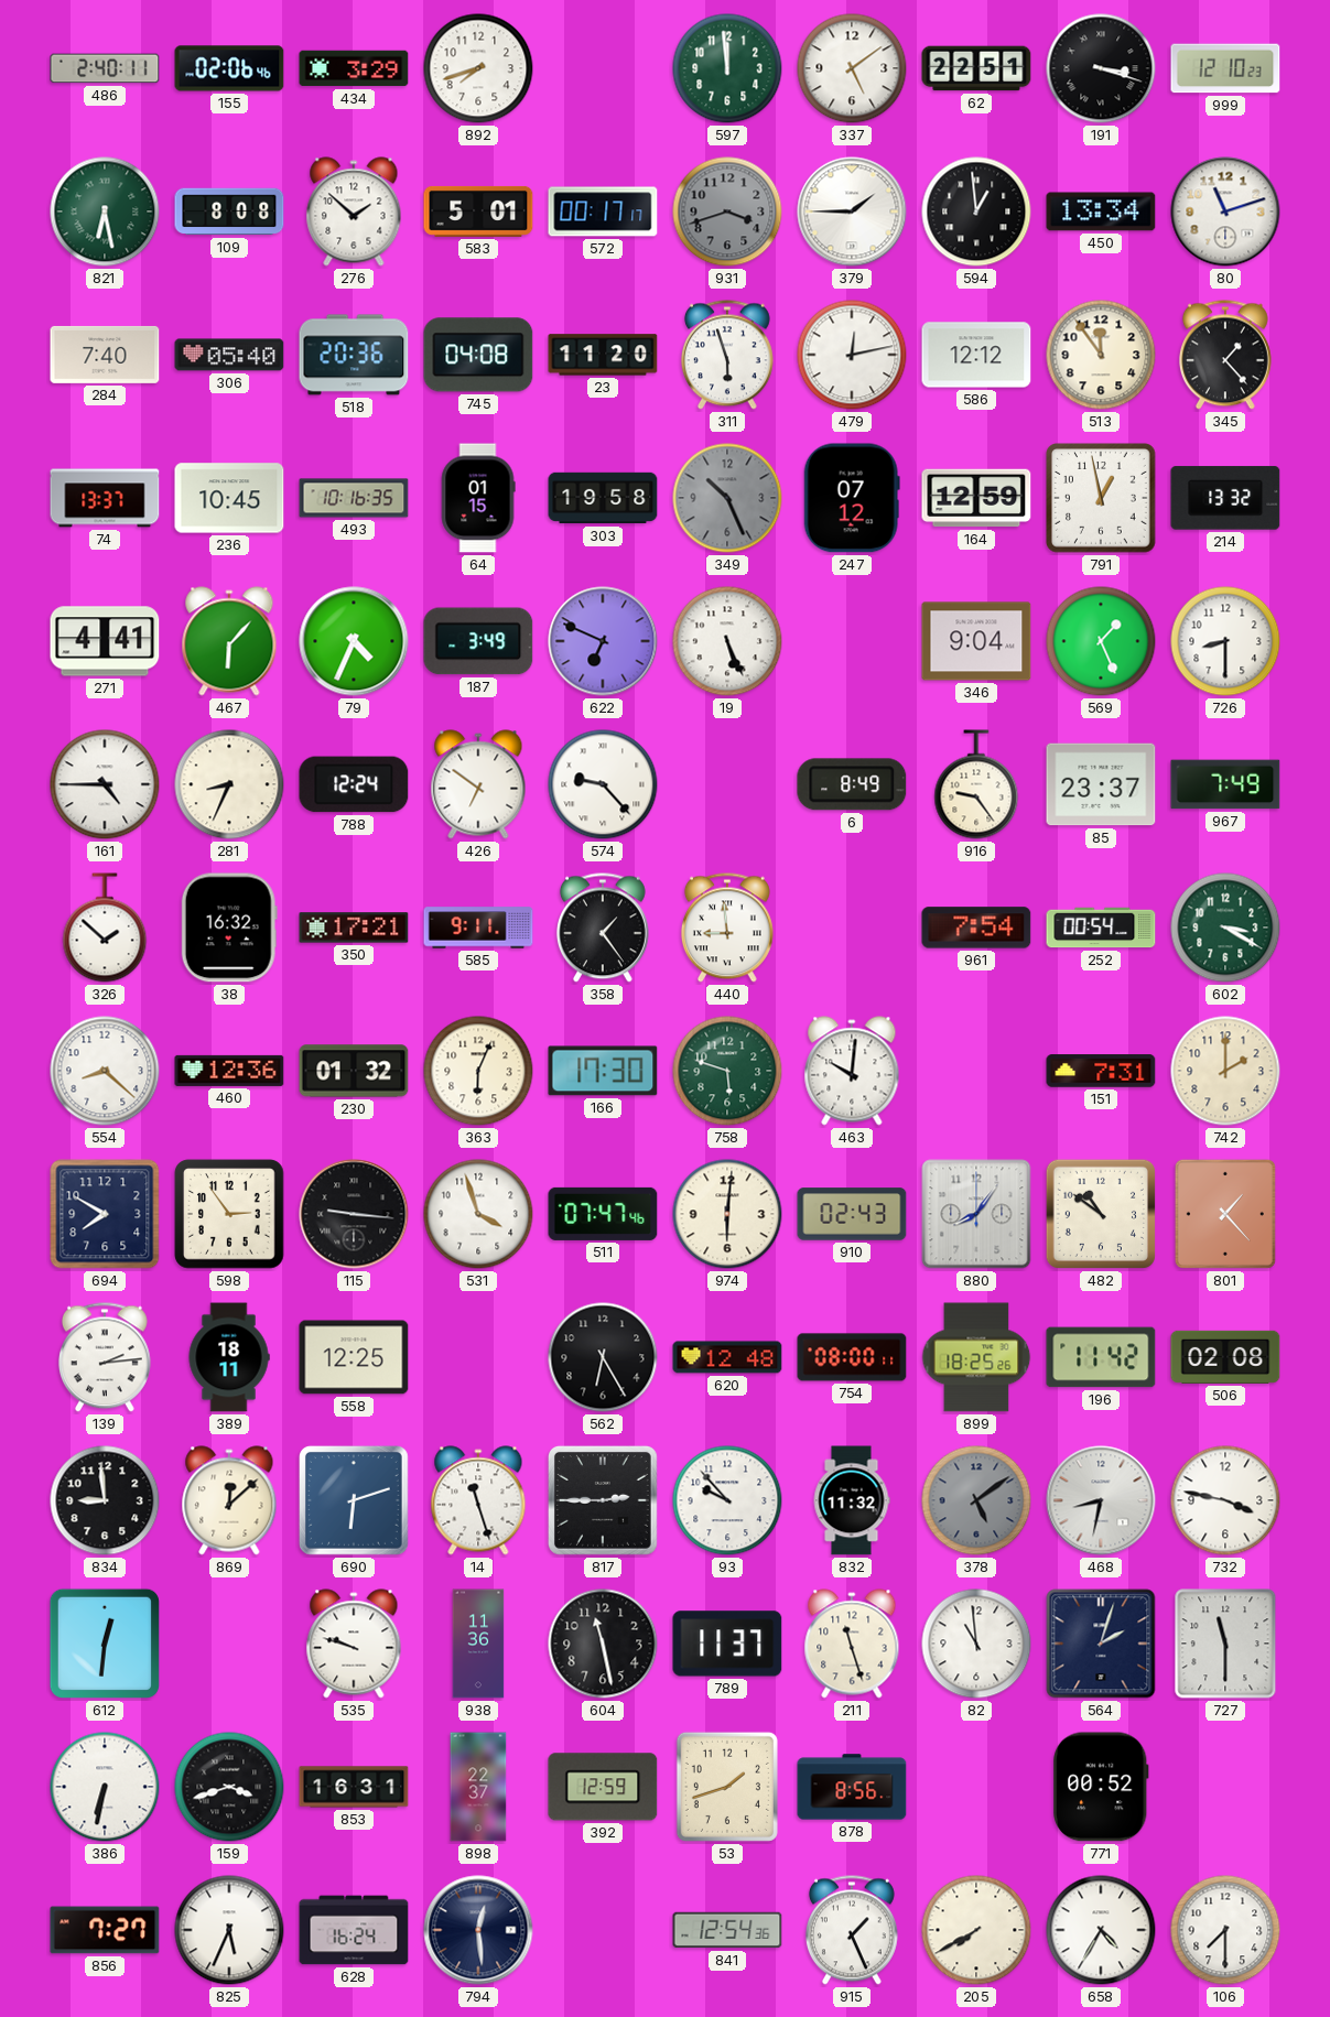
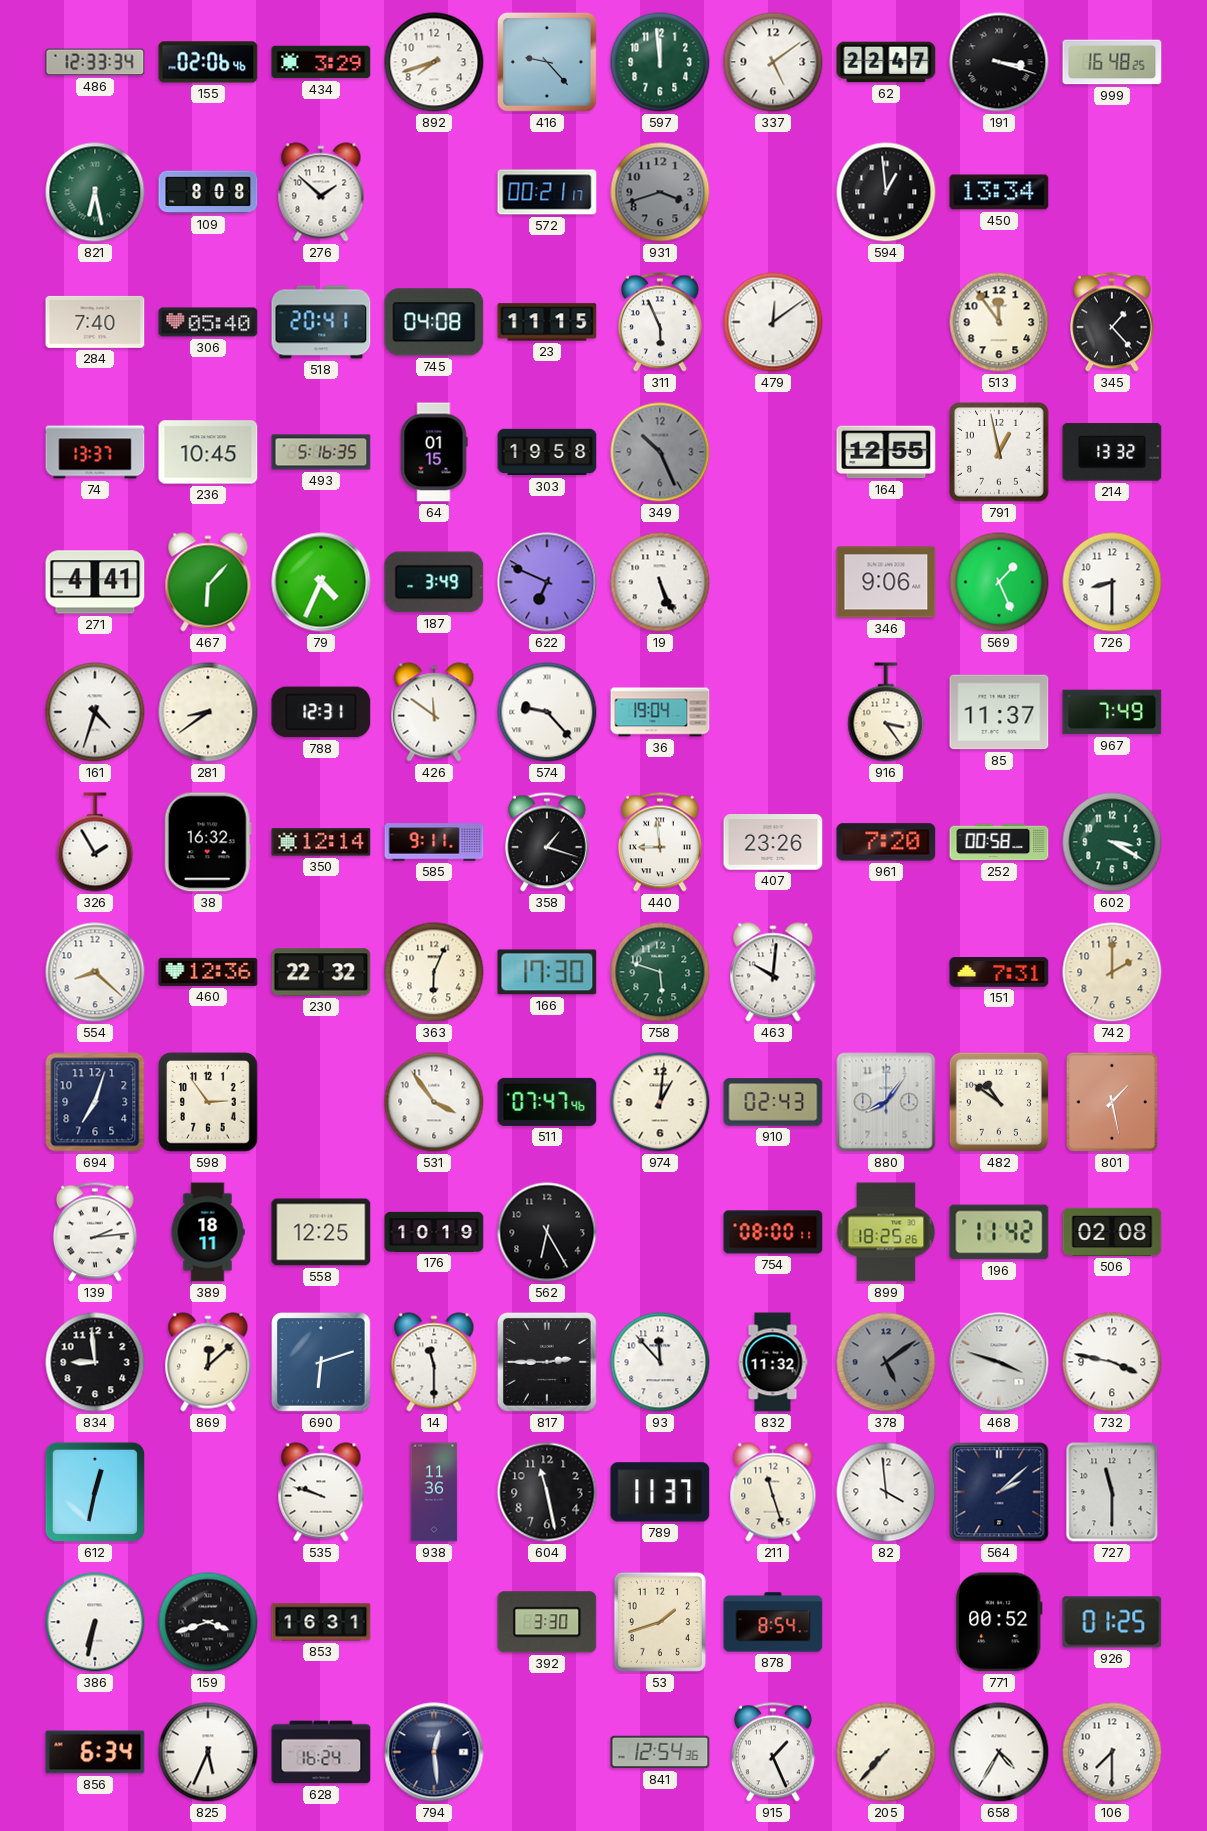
486: 2:40 -> 12:33
416: none -> 9:23
62: 22:51 -> 22:47
999: 12:10 -> 16:48
583: 5:01 -> none
572: 00:17 -> 00:21
379: 1:45 -> none
80: 11:12 -> none
518: 20:36 -> 20:41
23: 11:20 -> 11:15
311: 5:57 -> 5:56
479: 12:13 -> 12:09
586: 12:12 -> none
493: 10:16 -> 5:16
247: 07:12 -> none
164: 12:59 -> 12:55
346: 9:04 -> 9:06
161: 4:45 -> 4:33
281: 8:34 -> 8:39
788: 12:24 -> 12:31
426: 6:51 -> 11:51
36: none -> 19:04
6: 8:49 -> none
916: 9:24 -> 3:24
85: 23:37 -> 11:37
326: 1:52 -> 1:55
350: 17:21 -> 12:14
358: 1:24 -> 1:18
407: none -> 23:26
961: 7:54 -> 7:20
252: 00:54 -> 00:58
230: 01:32 -> 22:32
694: 7:50 -> 7:03
115: 9:16 -> none
531: 3:57 -> 3:54
974: 6:01 -> 1:01
801: 1:23 -> 1:28
176: none -> 10:19
620: 12:48 -> none
14: 11:27 -> 11:30
93: 9:53 -> 11:53
468: 8:32 -> 3:48
612: 12:31 -> 12:32
82: 10:59 -> 3:59
564: 2:03 -> 2:08
898: 22:37 -> none
392: 12:59 -> 3:30
878: 8:56 -> 8:54
926: none -> 01:25
856: 7:27 -> 6:34
205: 7:40 -> 7:37
